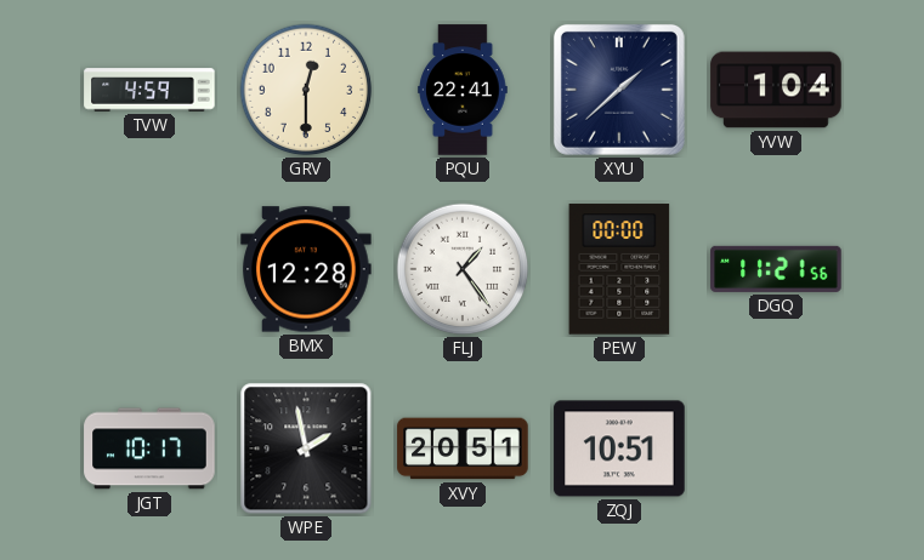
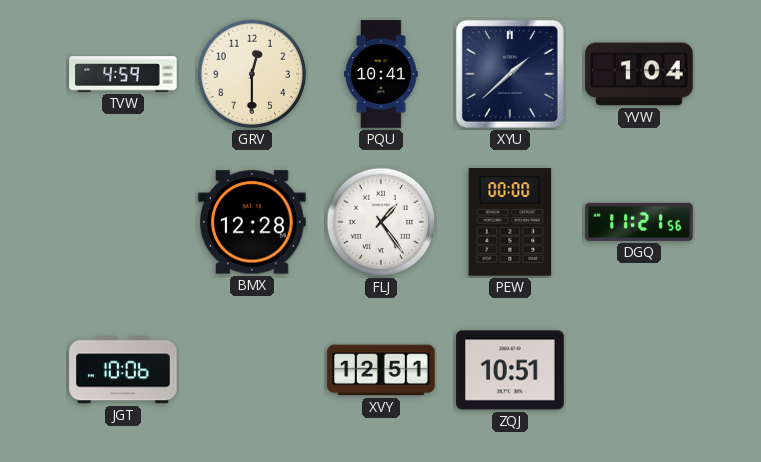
PQU: 22:41 -> 10:41
JGT: 10:17 -> 10:06
WPE: 1:58 -> none
XVY: 20:51 -> 12:51
